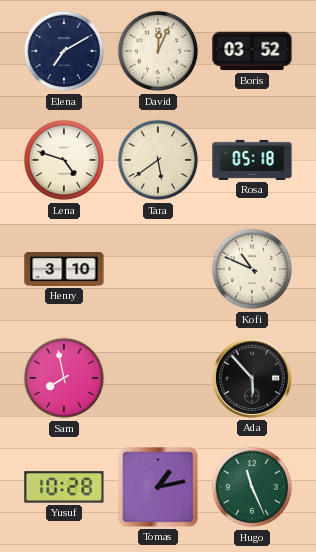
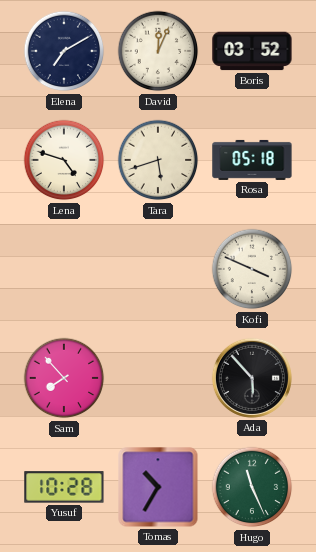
Tara: 5:39 -> 5:42
Henry: 3:10 -> none
Kofi: 10:49 -> 3:49
Sam: 7:58 -> 7:53
Tomas: 1:13 -> 10:35
